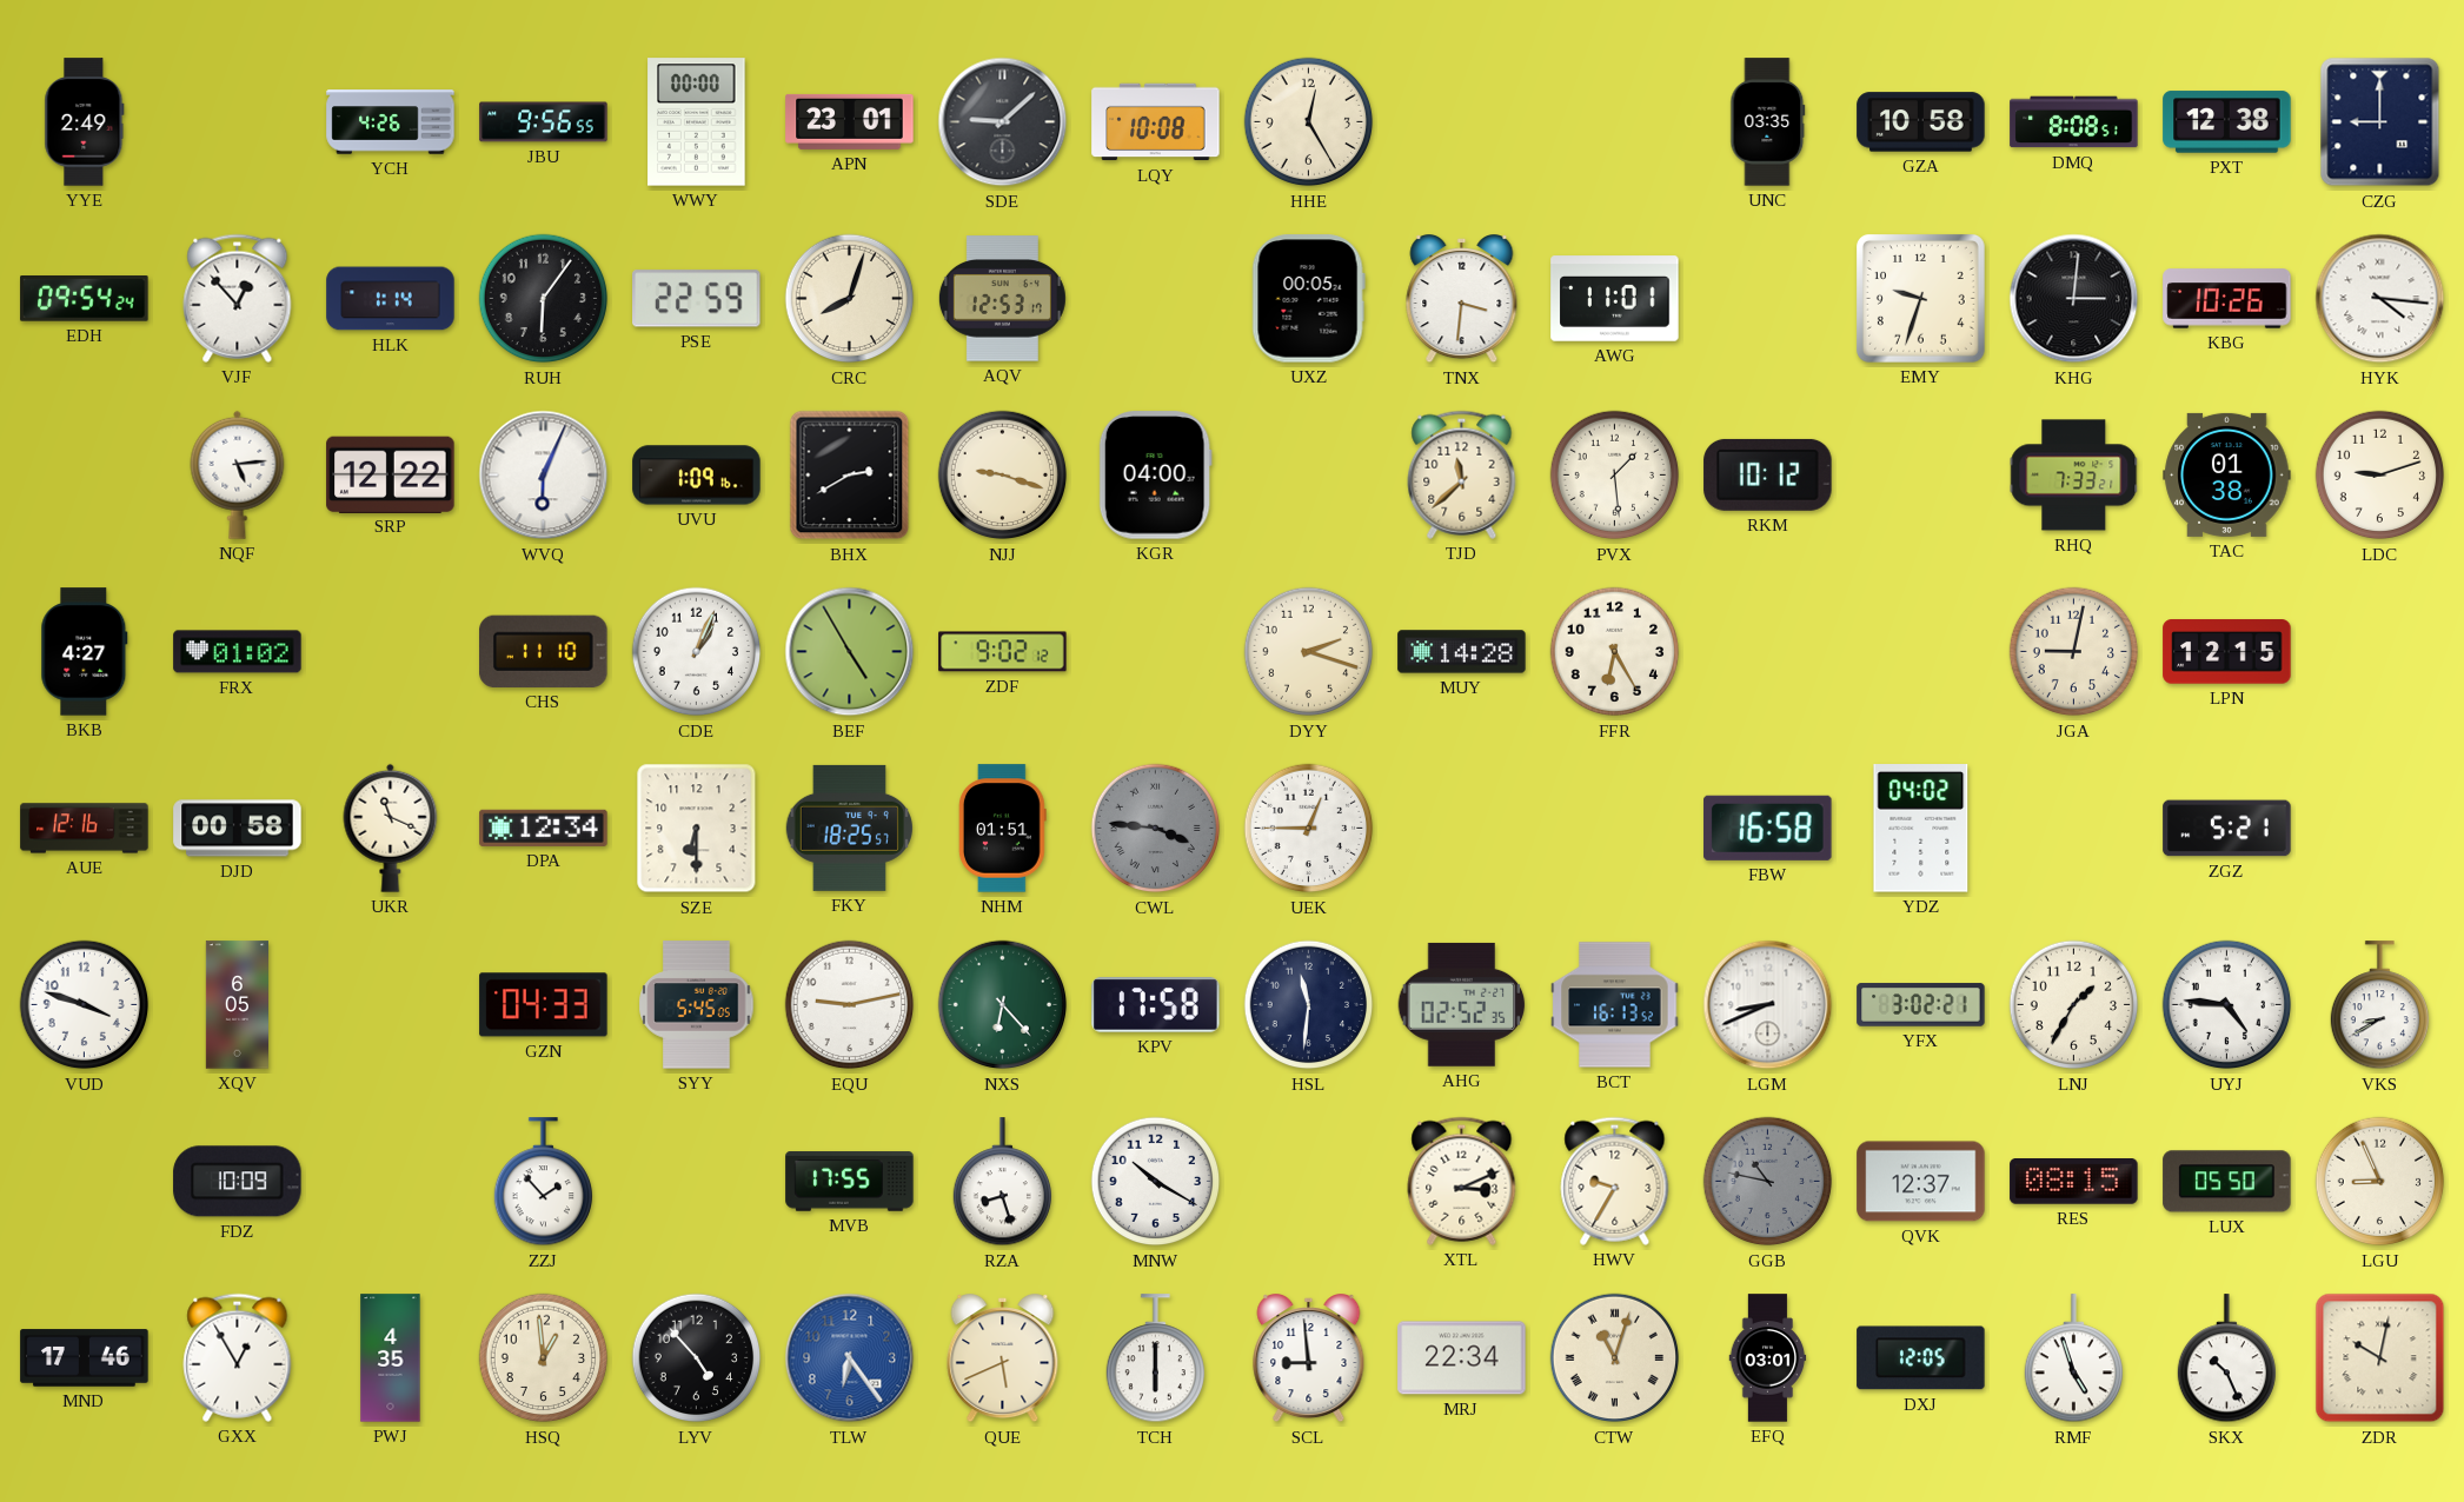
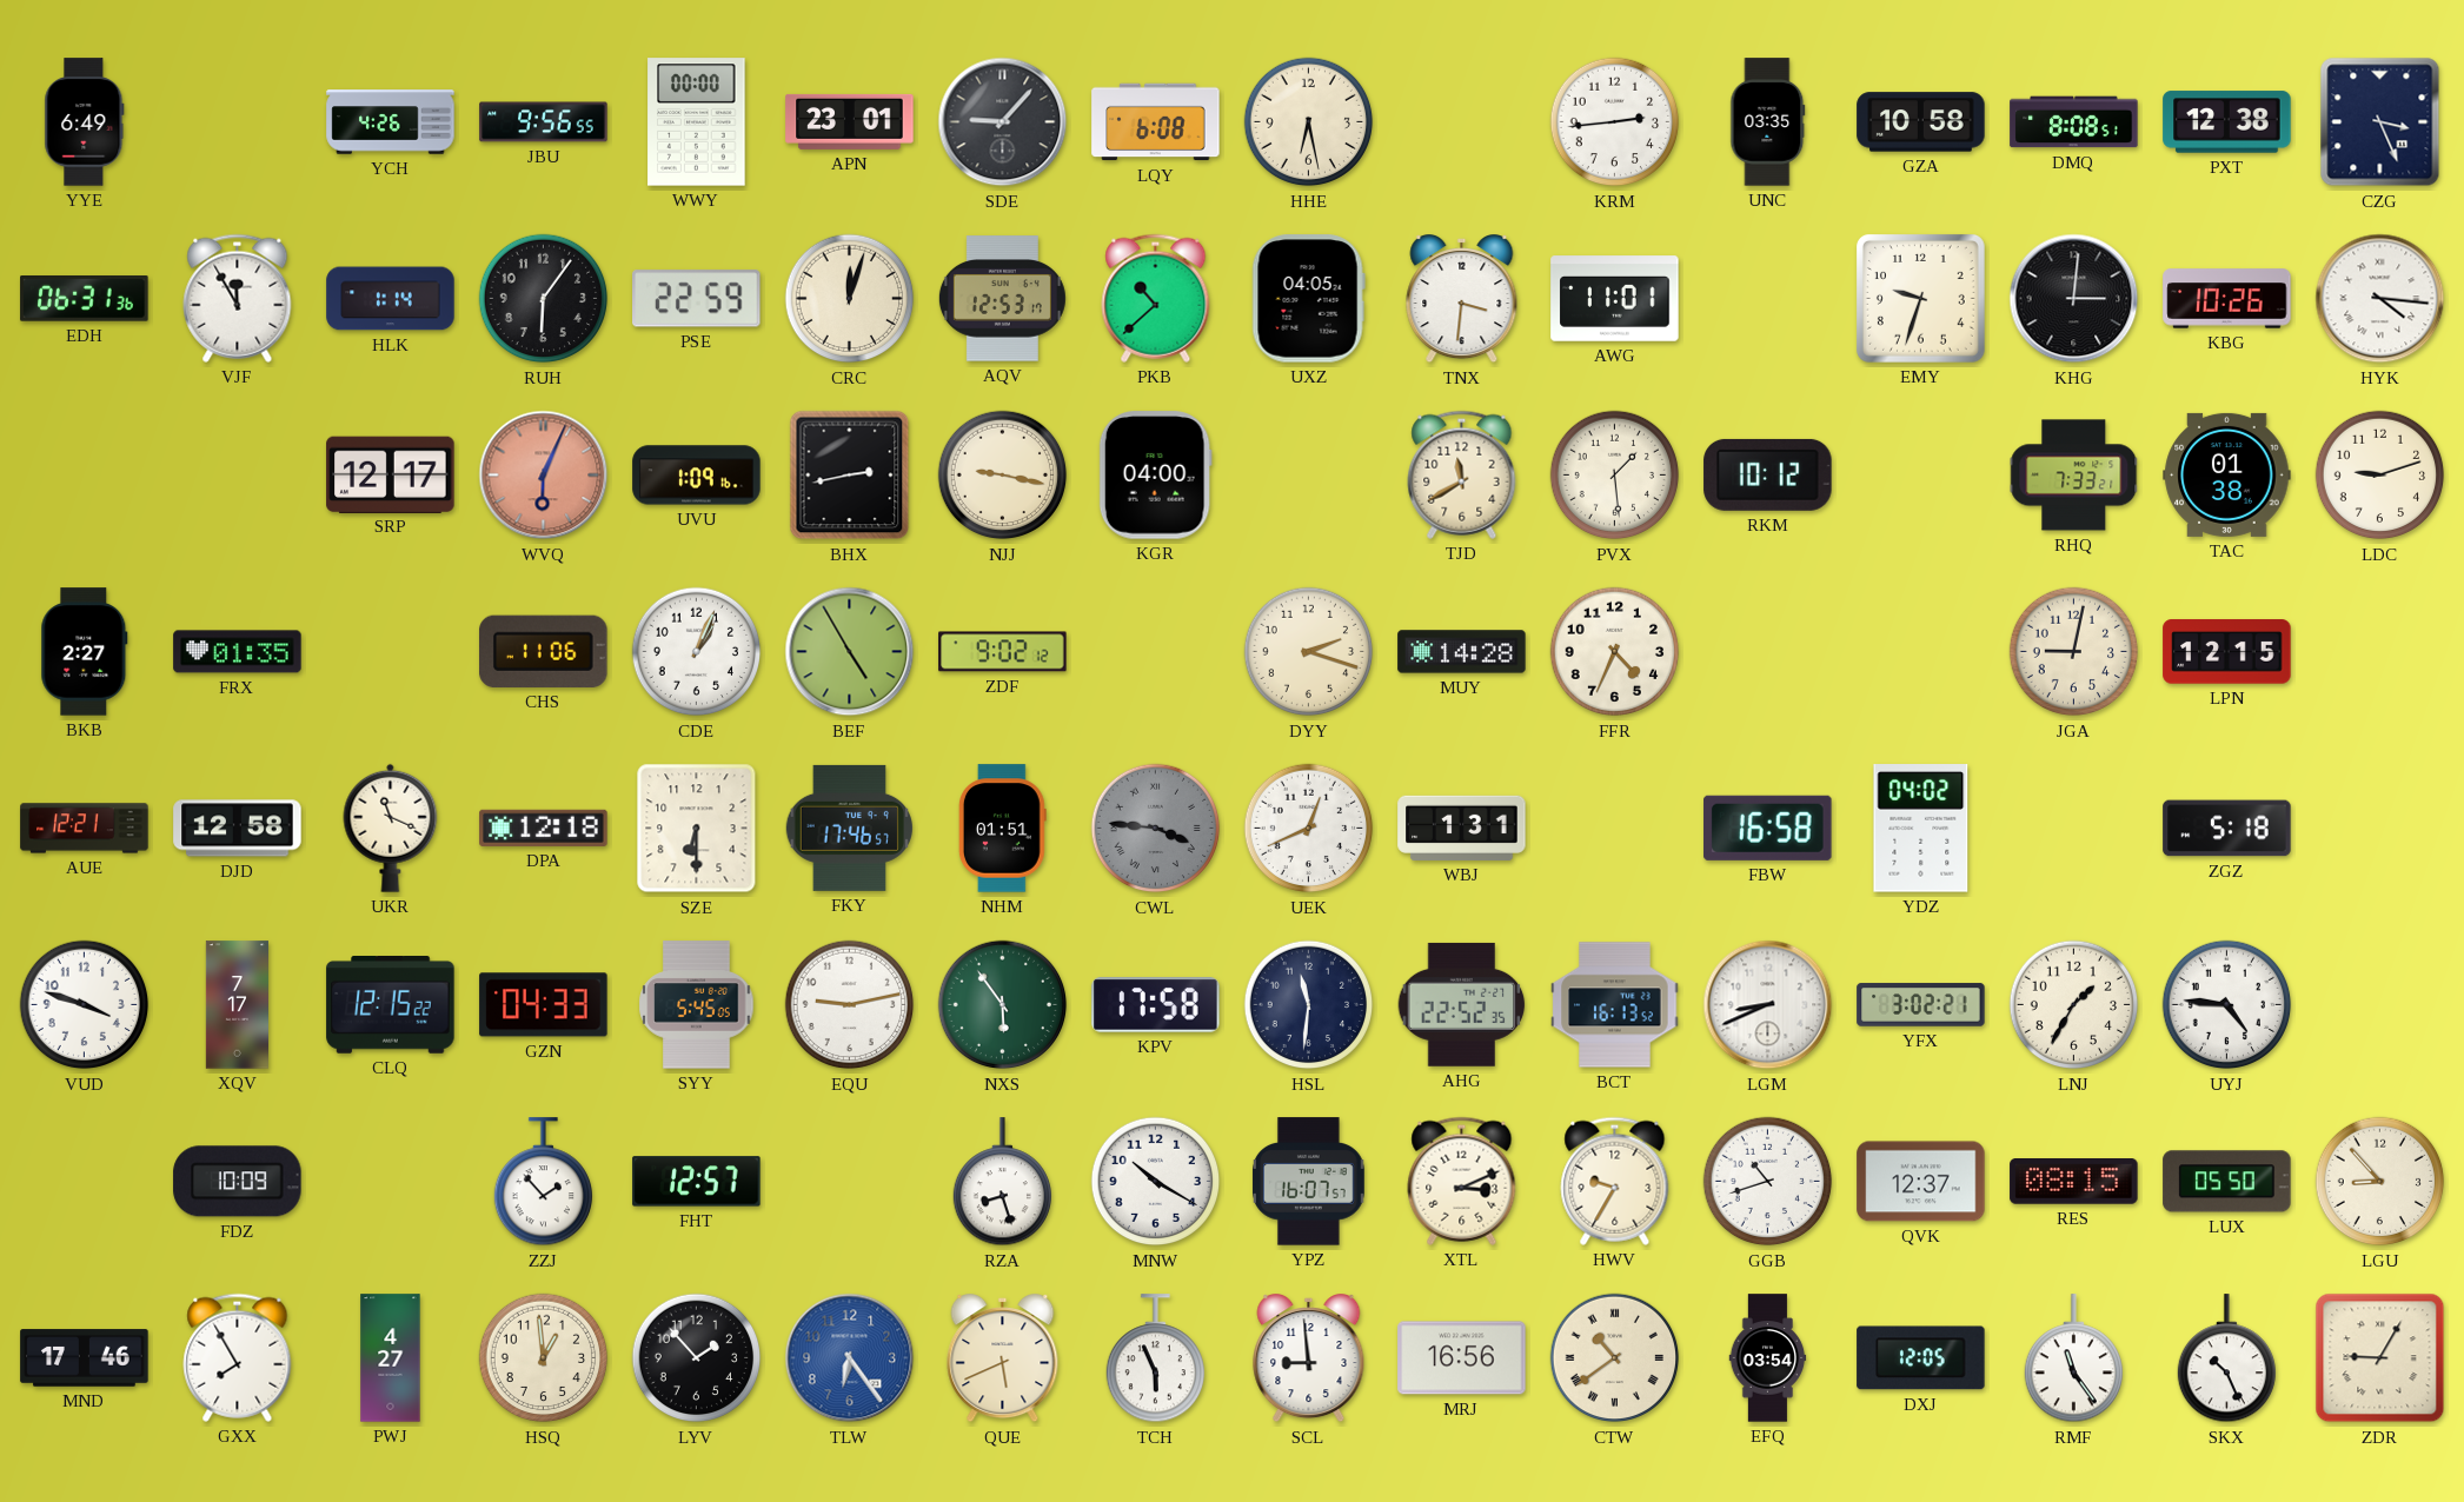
YYE: 2:49 -> 6:49
SDE: 9:08 -> 9:07
LQY: 10:08 -> 6:08
HHE: 12:25 -> 6:28
KRM: none -> 2:44
CZG: 9:00 -> 3:26
EDH: 09:54 -> 06:31
VJF: 12:53 -> 11:55
CRC: 8:03 -> 12:03
PKB: none -> 10:38
UXZ: 00:05 -> 04:05
NQF: 5:14 -> none
SRP: 12:22 -> 12:17
WVQ dial: white -> salmon
BHX: 2:40 -> 2:43
NJJ: 9:18 -> 9:17
TJD: 11:38 -> 11:40
BKB: 4:27 -> 2:27
FRX: 01:02 -> 01:35
CHS: 11:10 -> 11:06
FFR: 6:25 -> 4:34
AUE: 12:16 -> 12:21
DJD: 00:58 -> 12:58
DPA: 12:34 -> 12:18
FKY: 18:25 -> 17:46
UEK: 12:45 -> 12:41
WBJ: none -> 1:31
ZGZ: 5:21 -> 5:18
XQV: 6:05 -> 7:17
CLQ: none -> 12:15
NXS: 6:23 -> 5:54
AHG: 02:52 -> 22:52
VKS: 8:40 -> none
FHT: none -> 12:57
MVB: 17:55 -> none
YPZ: none -> 16:07
GGB: 10:47 -> 10:42
GGB dial: grey -> white
LGU: 8:56 -> 8:53
GXX: 12:55 -> 7:55
PWJ: 4:35 -> 4:27
LYV: 4:53 -> 1:53
TCH: 6:00 -> 5:56
MRJ: 22:34 -> 16:56
CTW: 11:03 -> 10:39
EFQ: 03:01 -> 03:54
RMF: 4:57 -> 11:24
ZDR: 10:02 -> 9:05
